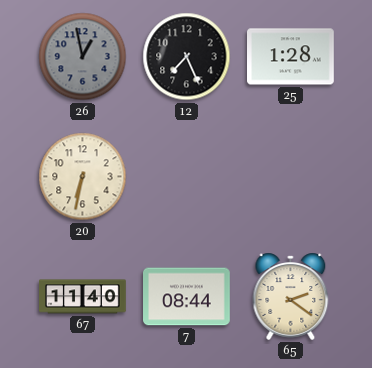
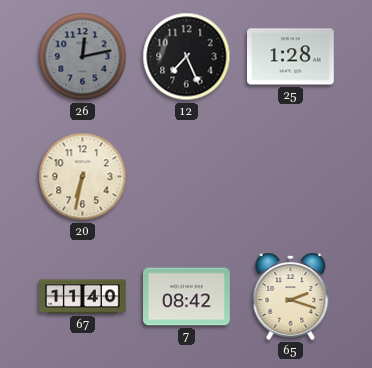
26: 12:58 -> 12:13
7: 08:44 -> 08:42
65: 2:21 -> 2:18
